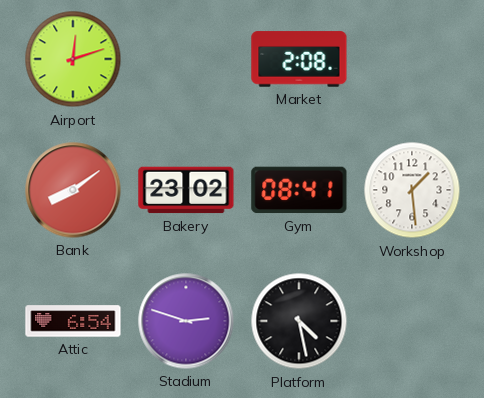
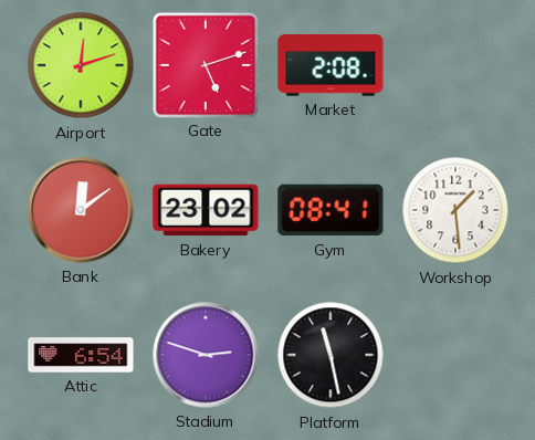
Gate: none -> 5:12
Bank: 8:09 -> 12:09
Platform: 4:28 -> 11:28
